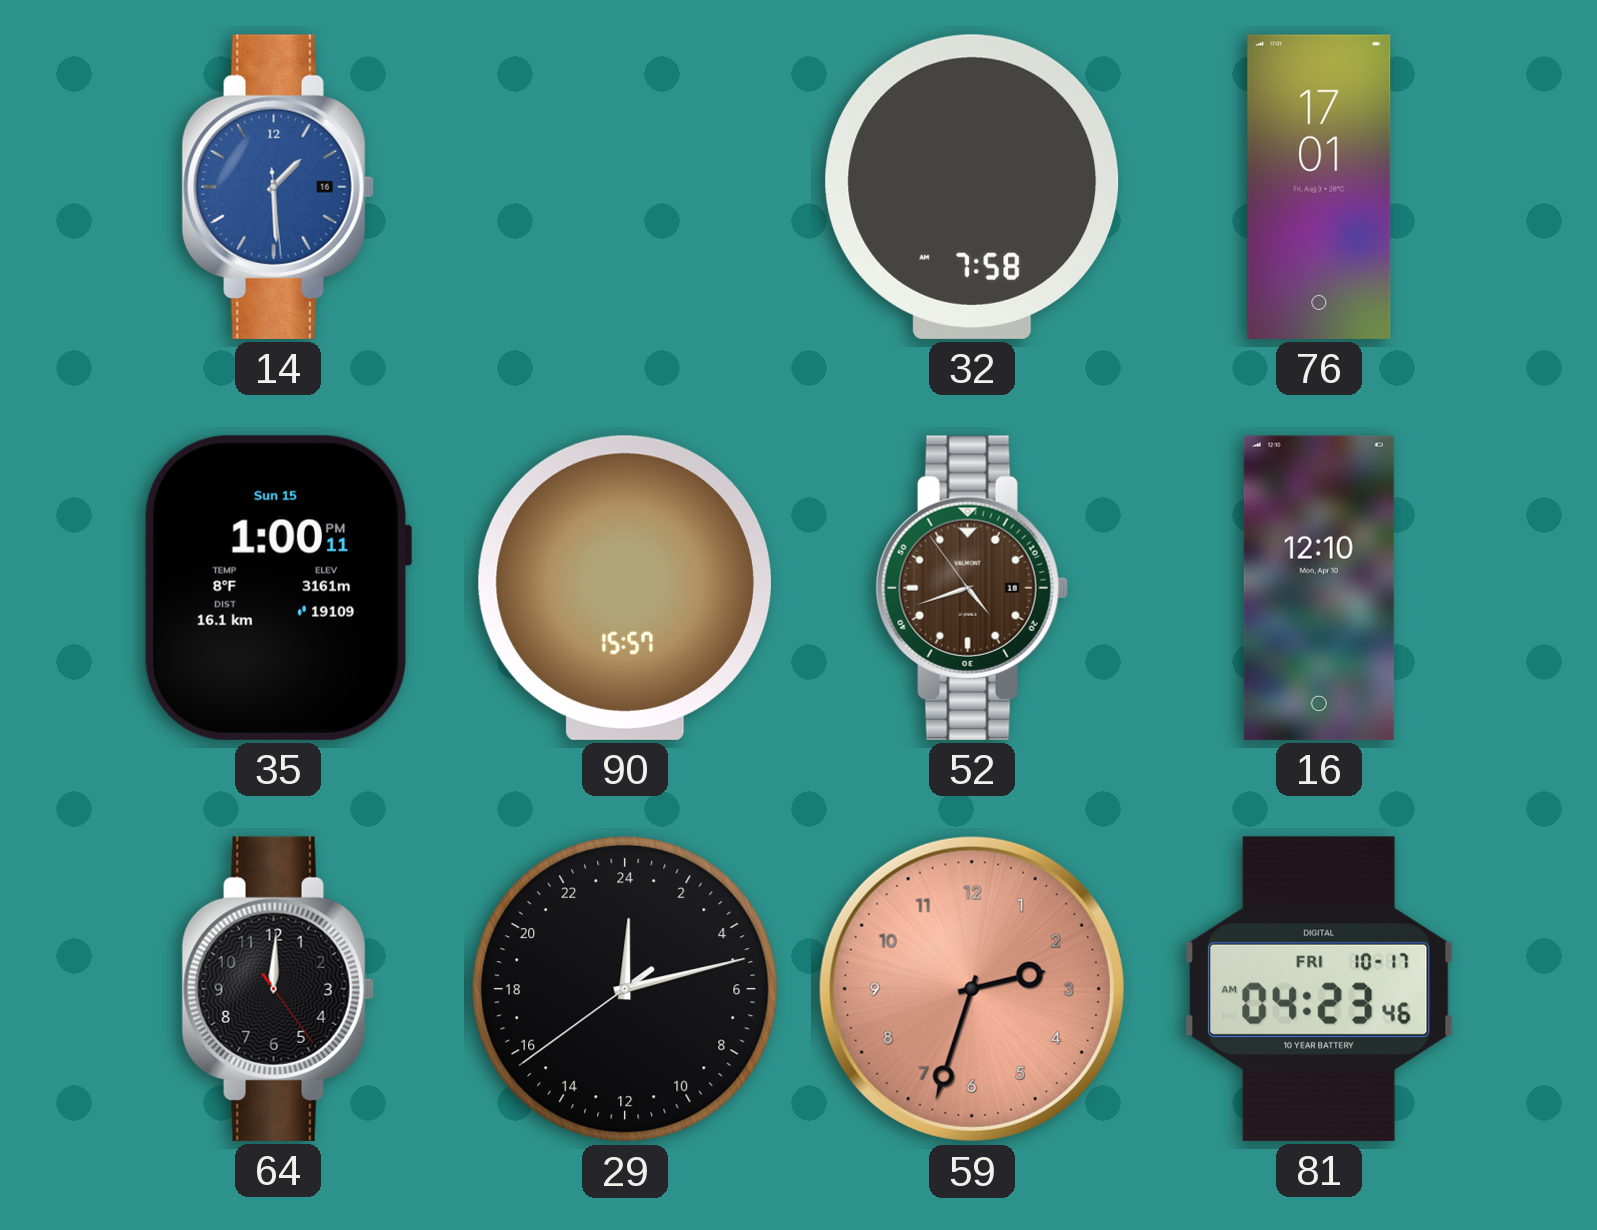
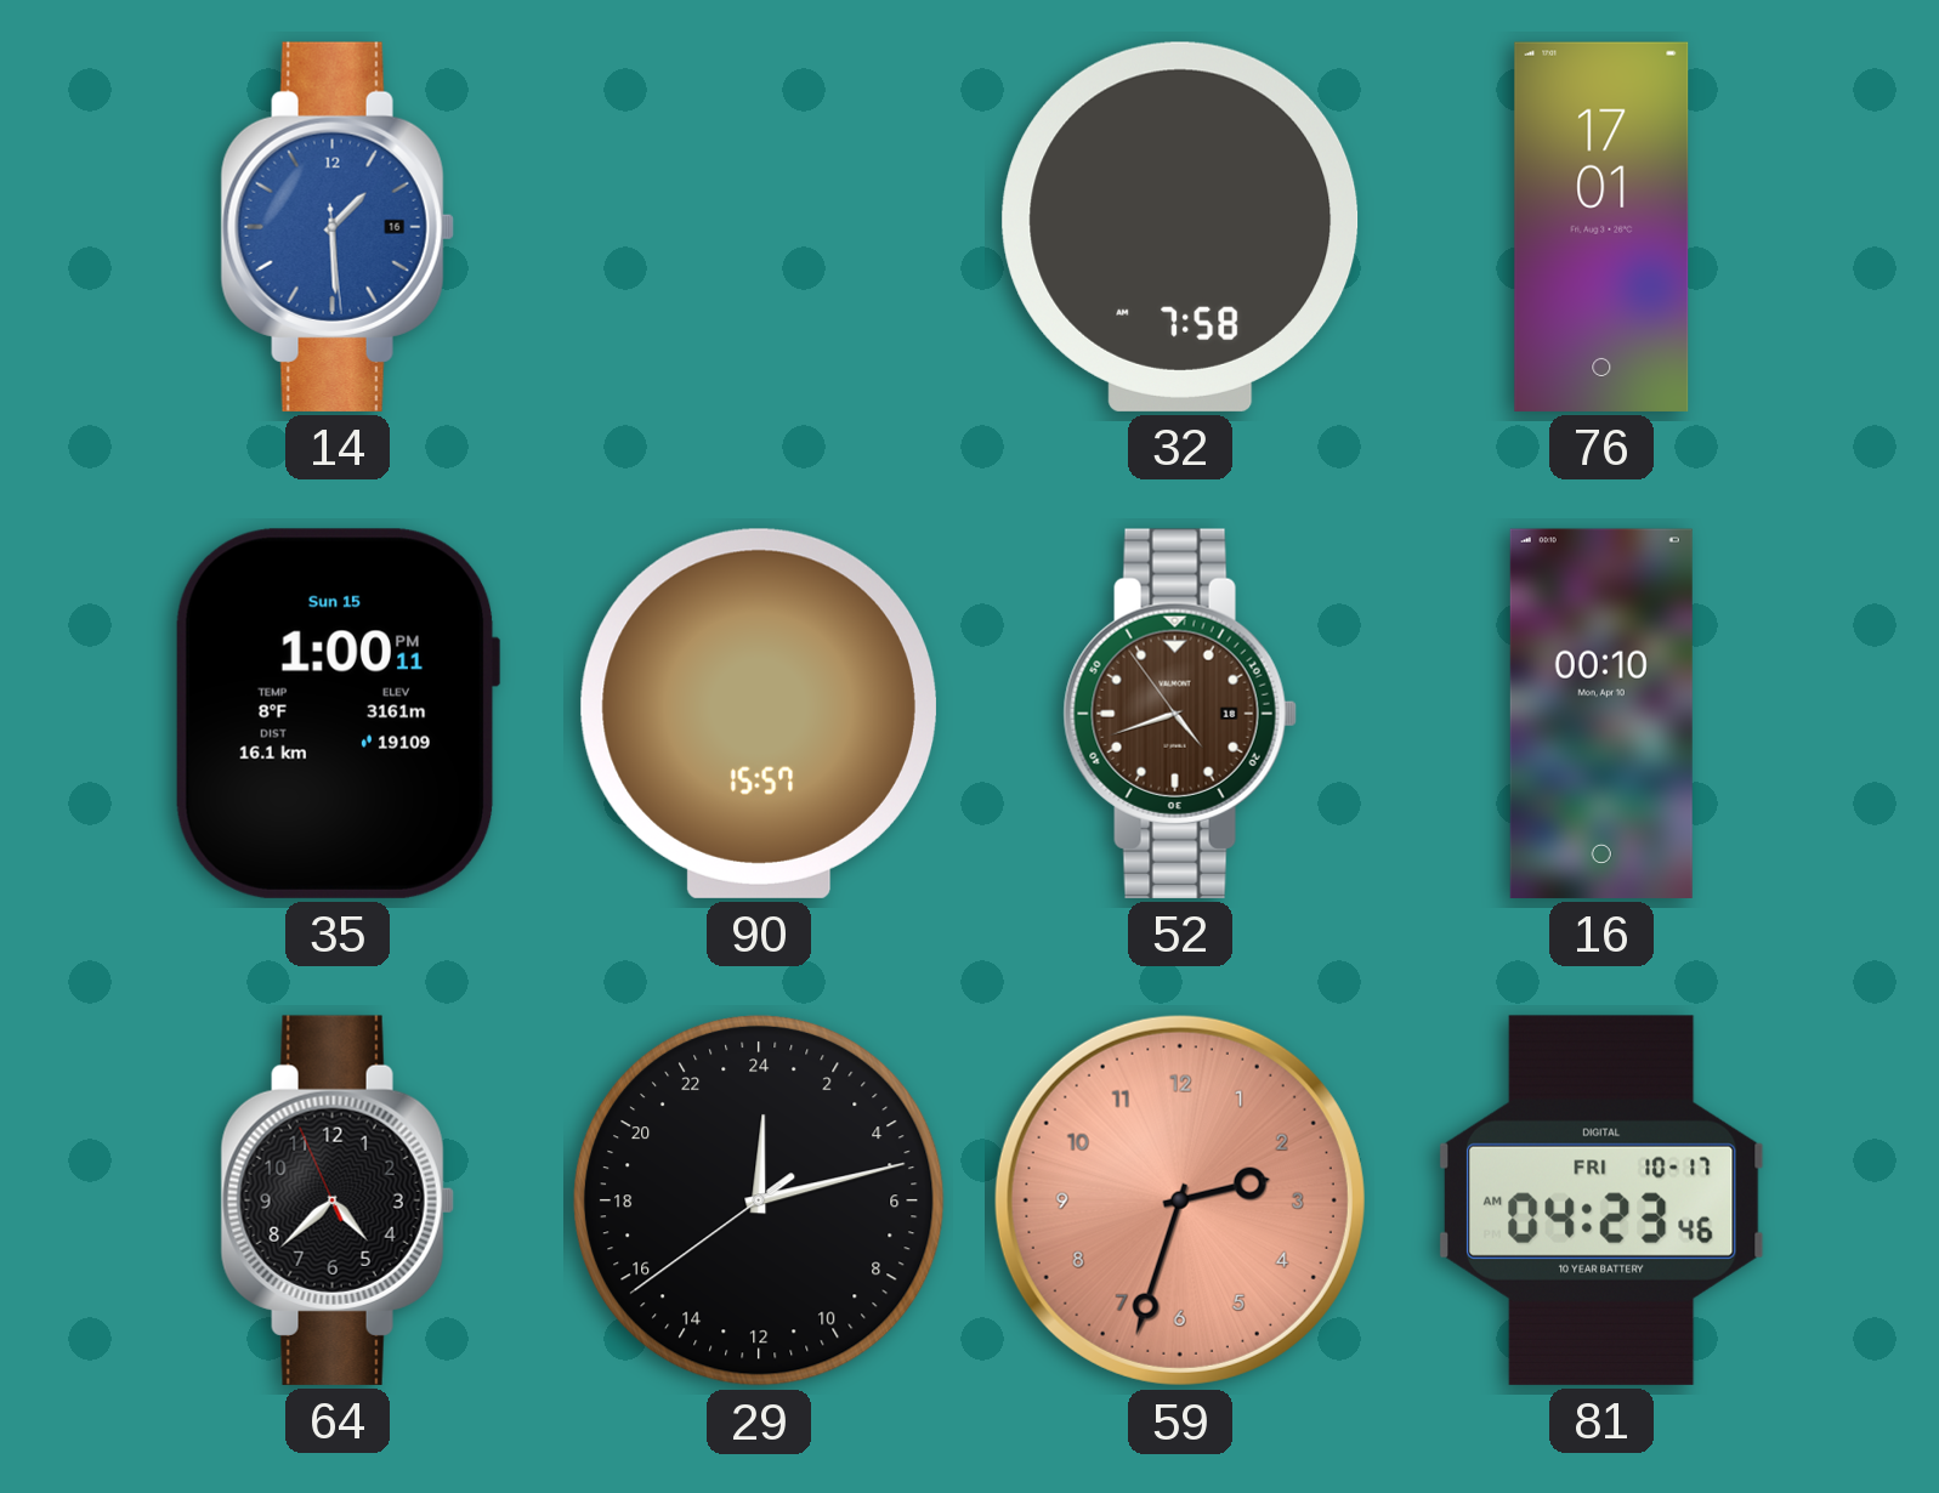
16: 12:10 -> 00:10
64: 12:00 -> 4:37
